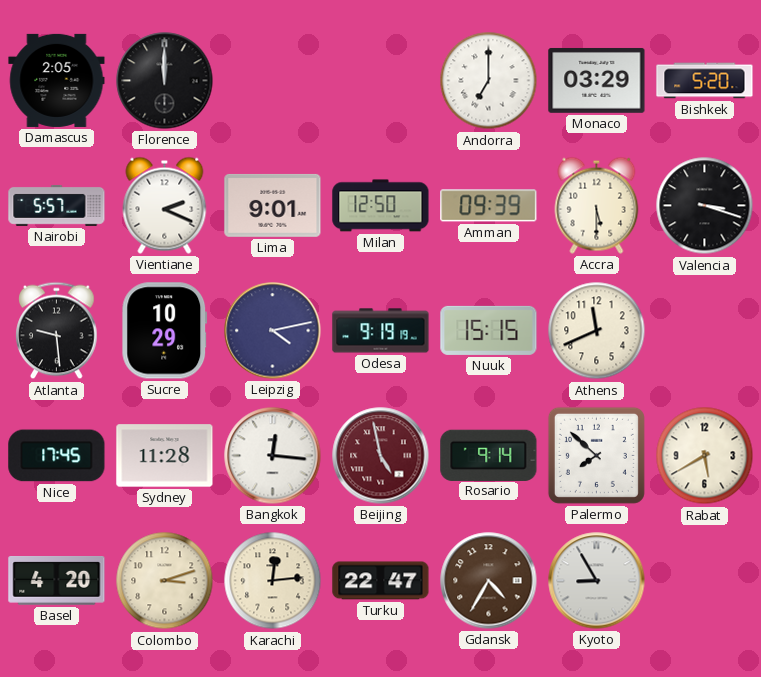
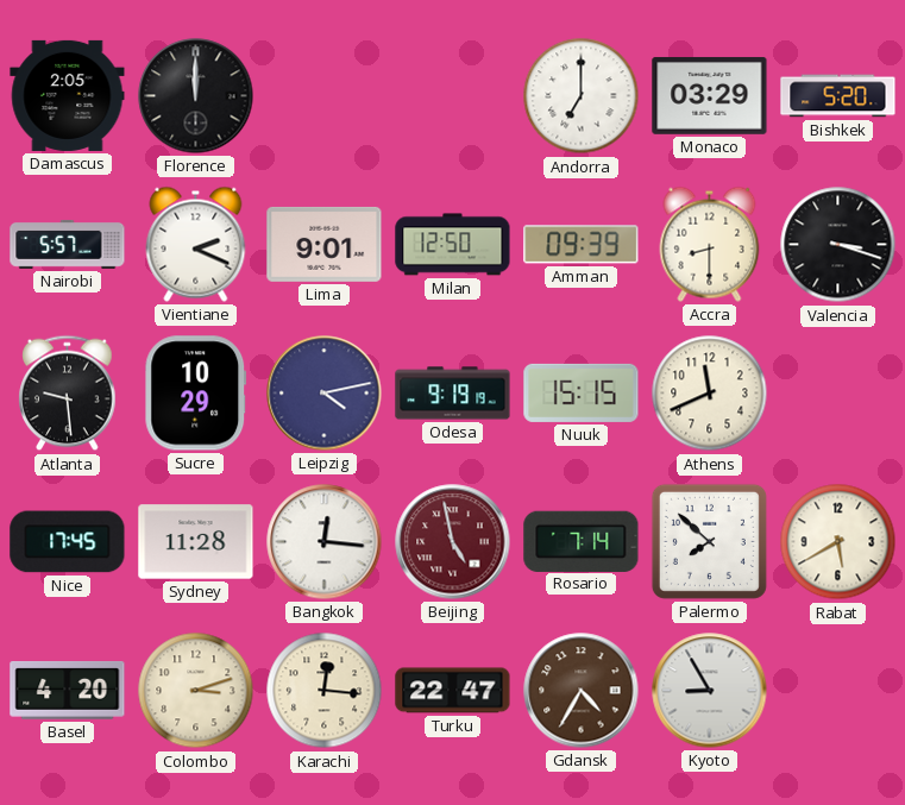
Accra: 5:30 -> 8:30
Rosario: 9:14 -> 7:14
Karachi: 12:14 -> 12:16
